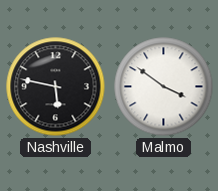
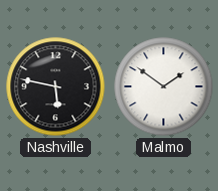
Malmo: 3:51 -> 1:51
